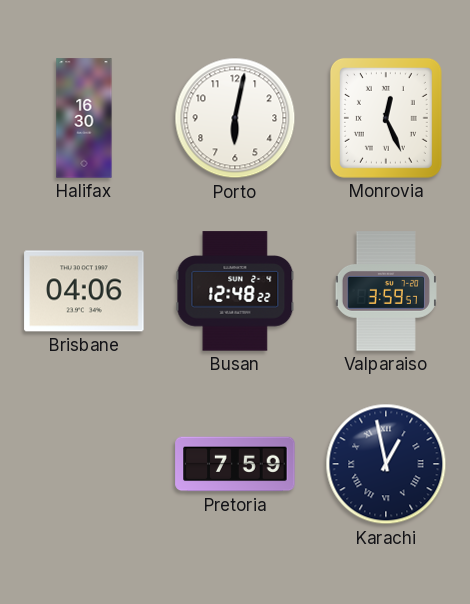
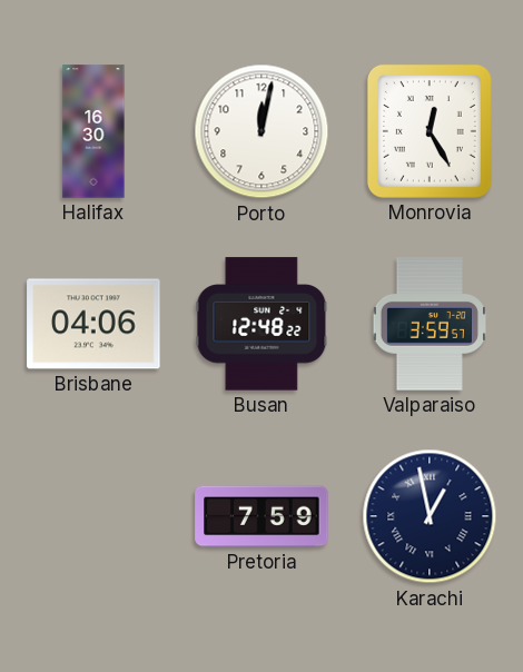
Porto: 6:02 -> 12:02
Monrovia: 12:26 -> 12:25
